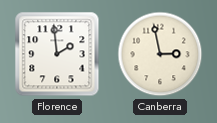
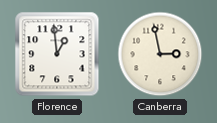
Florence: 1:59 -> 12:59
